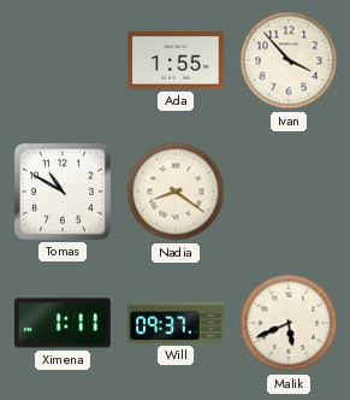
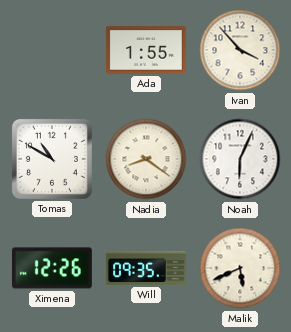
Noah: none -> 6:04
Ximena: 1:11 -> 12:26
Will: 09:37 -> 09:35
